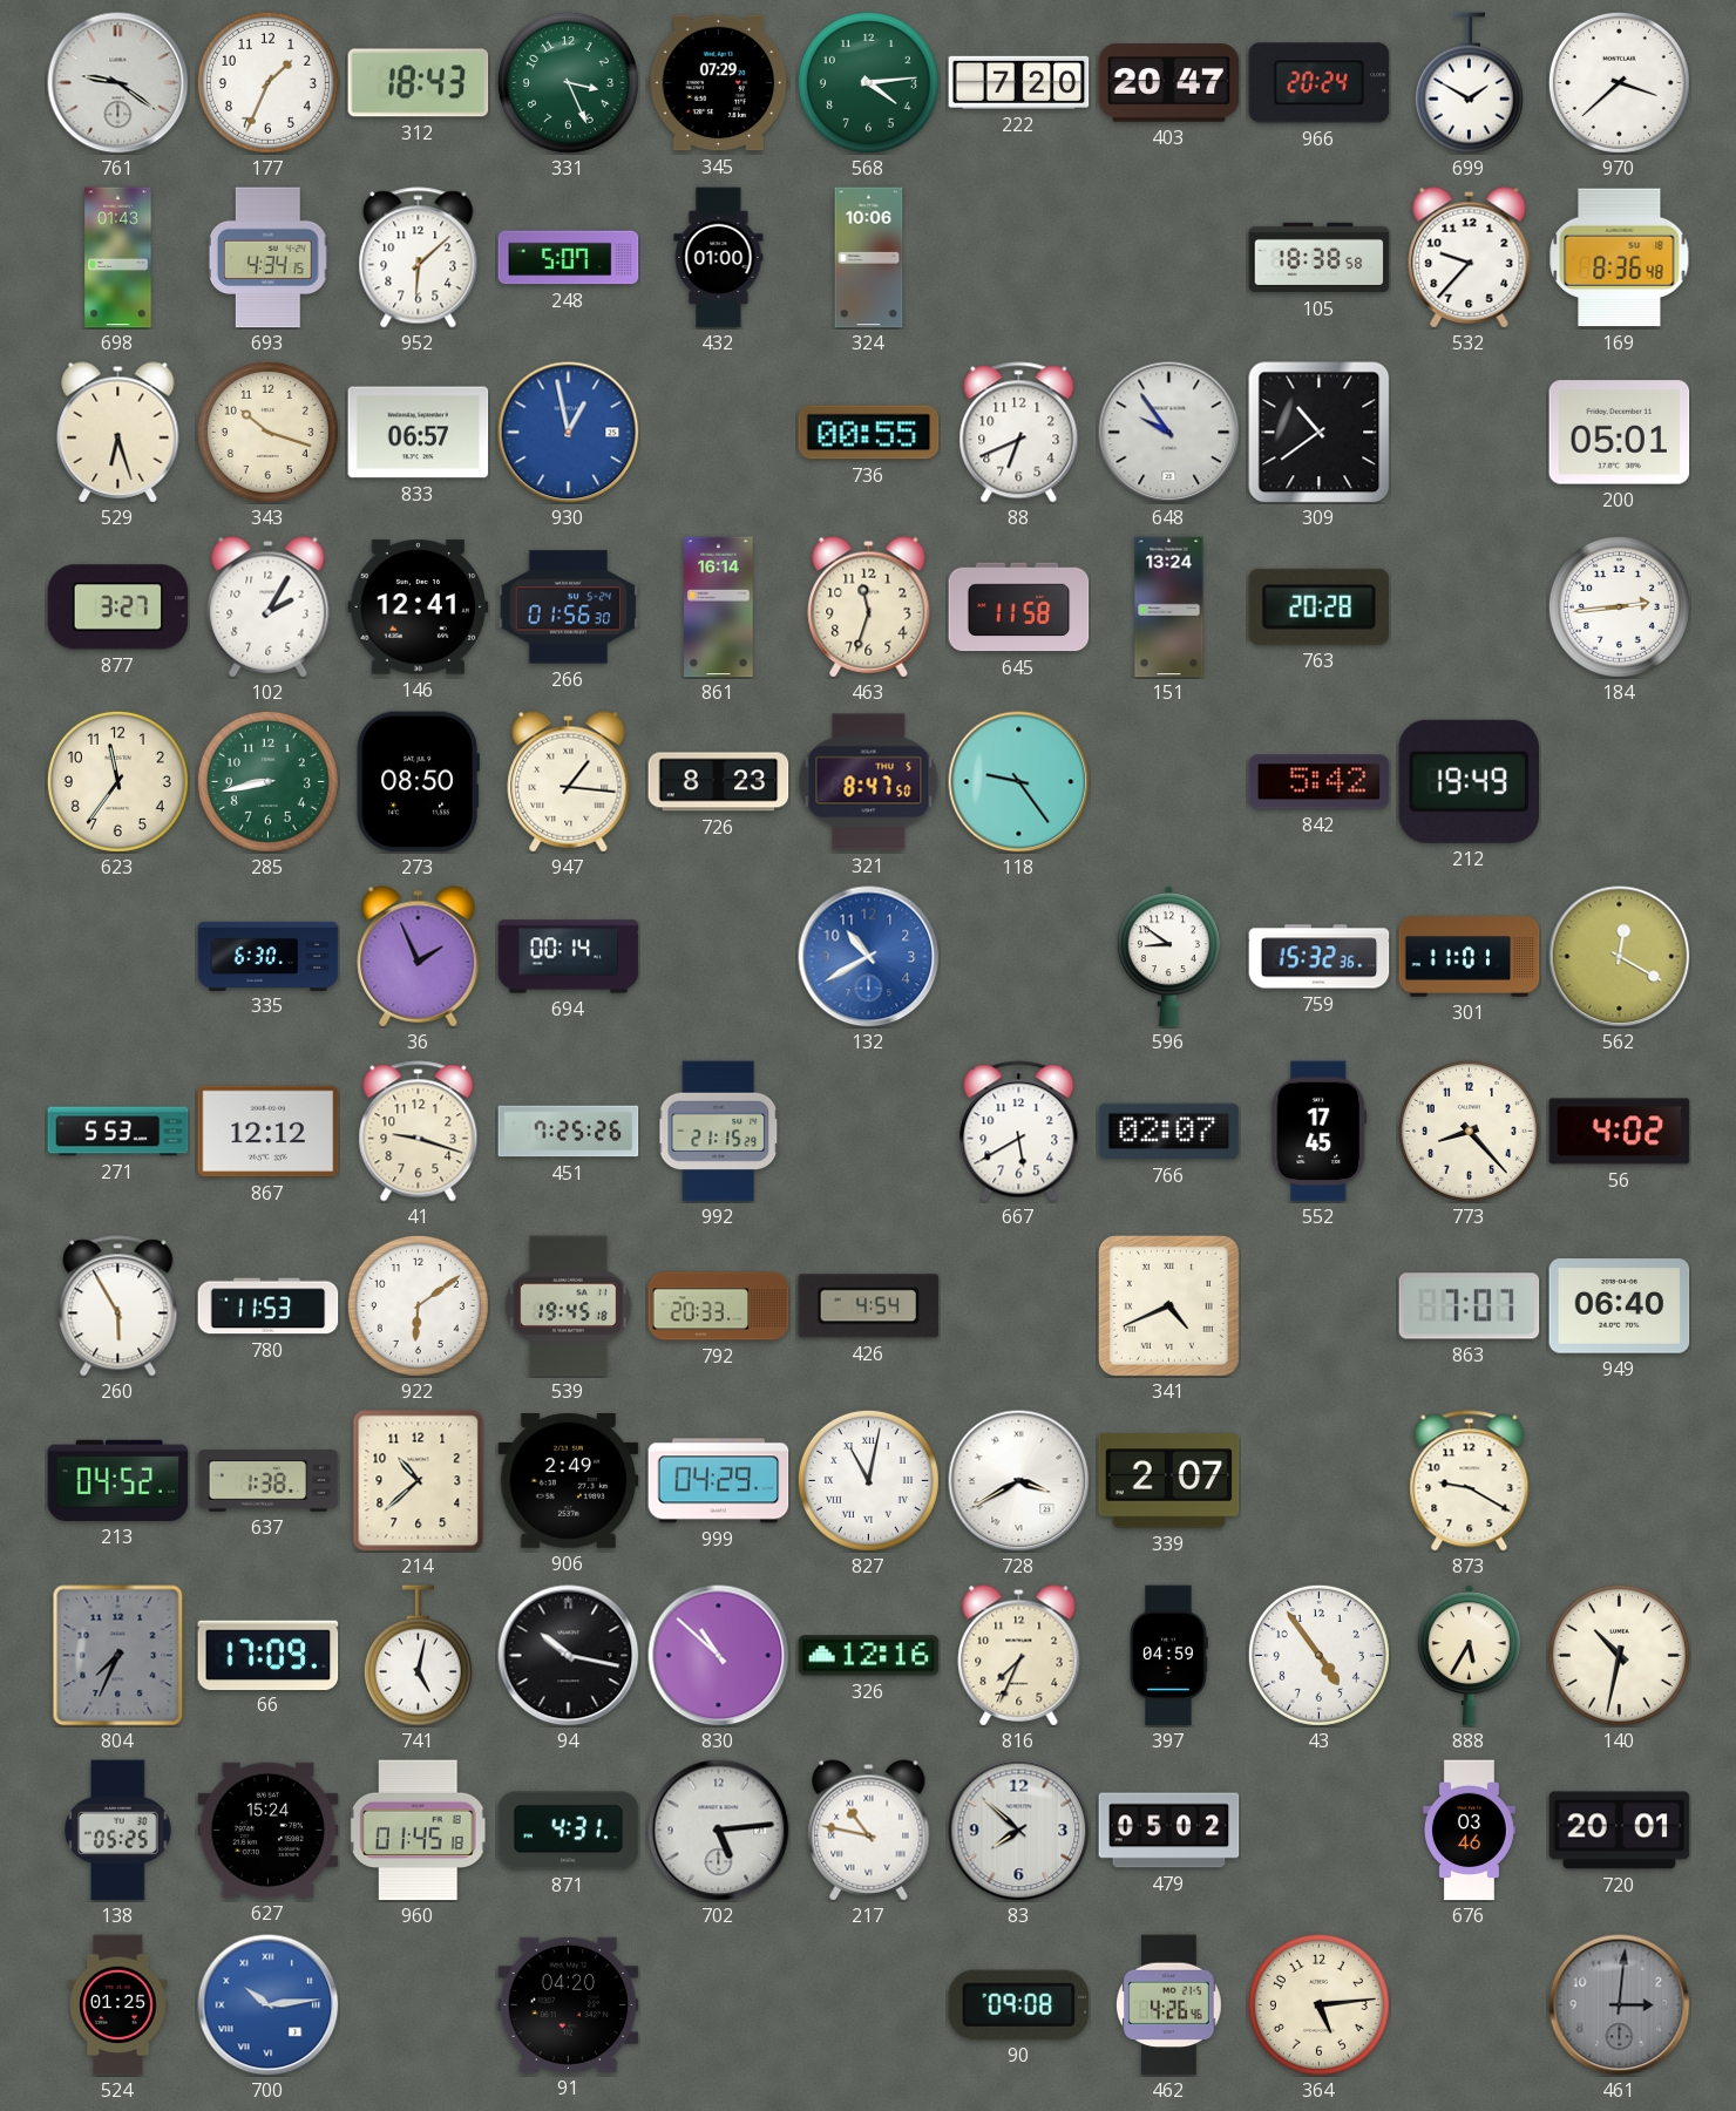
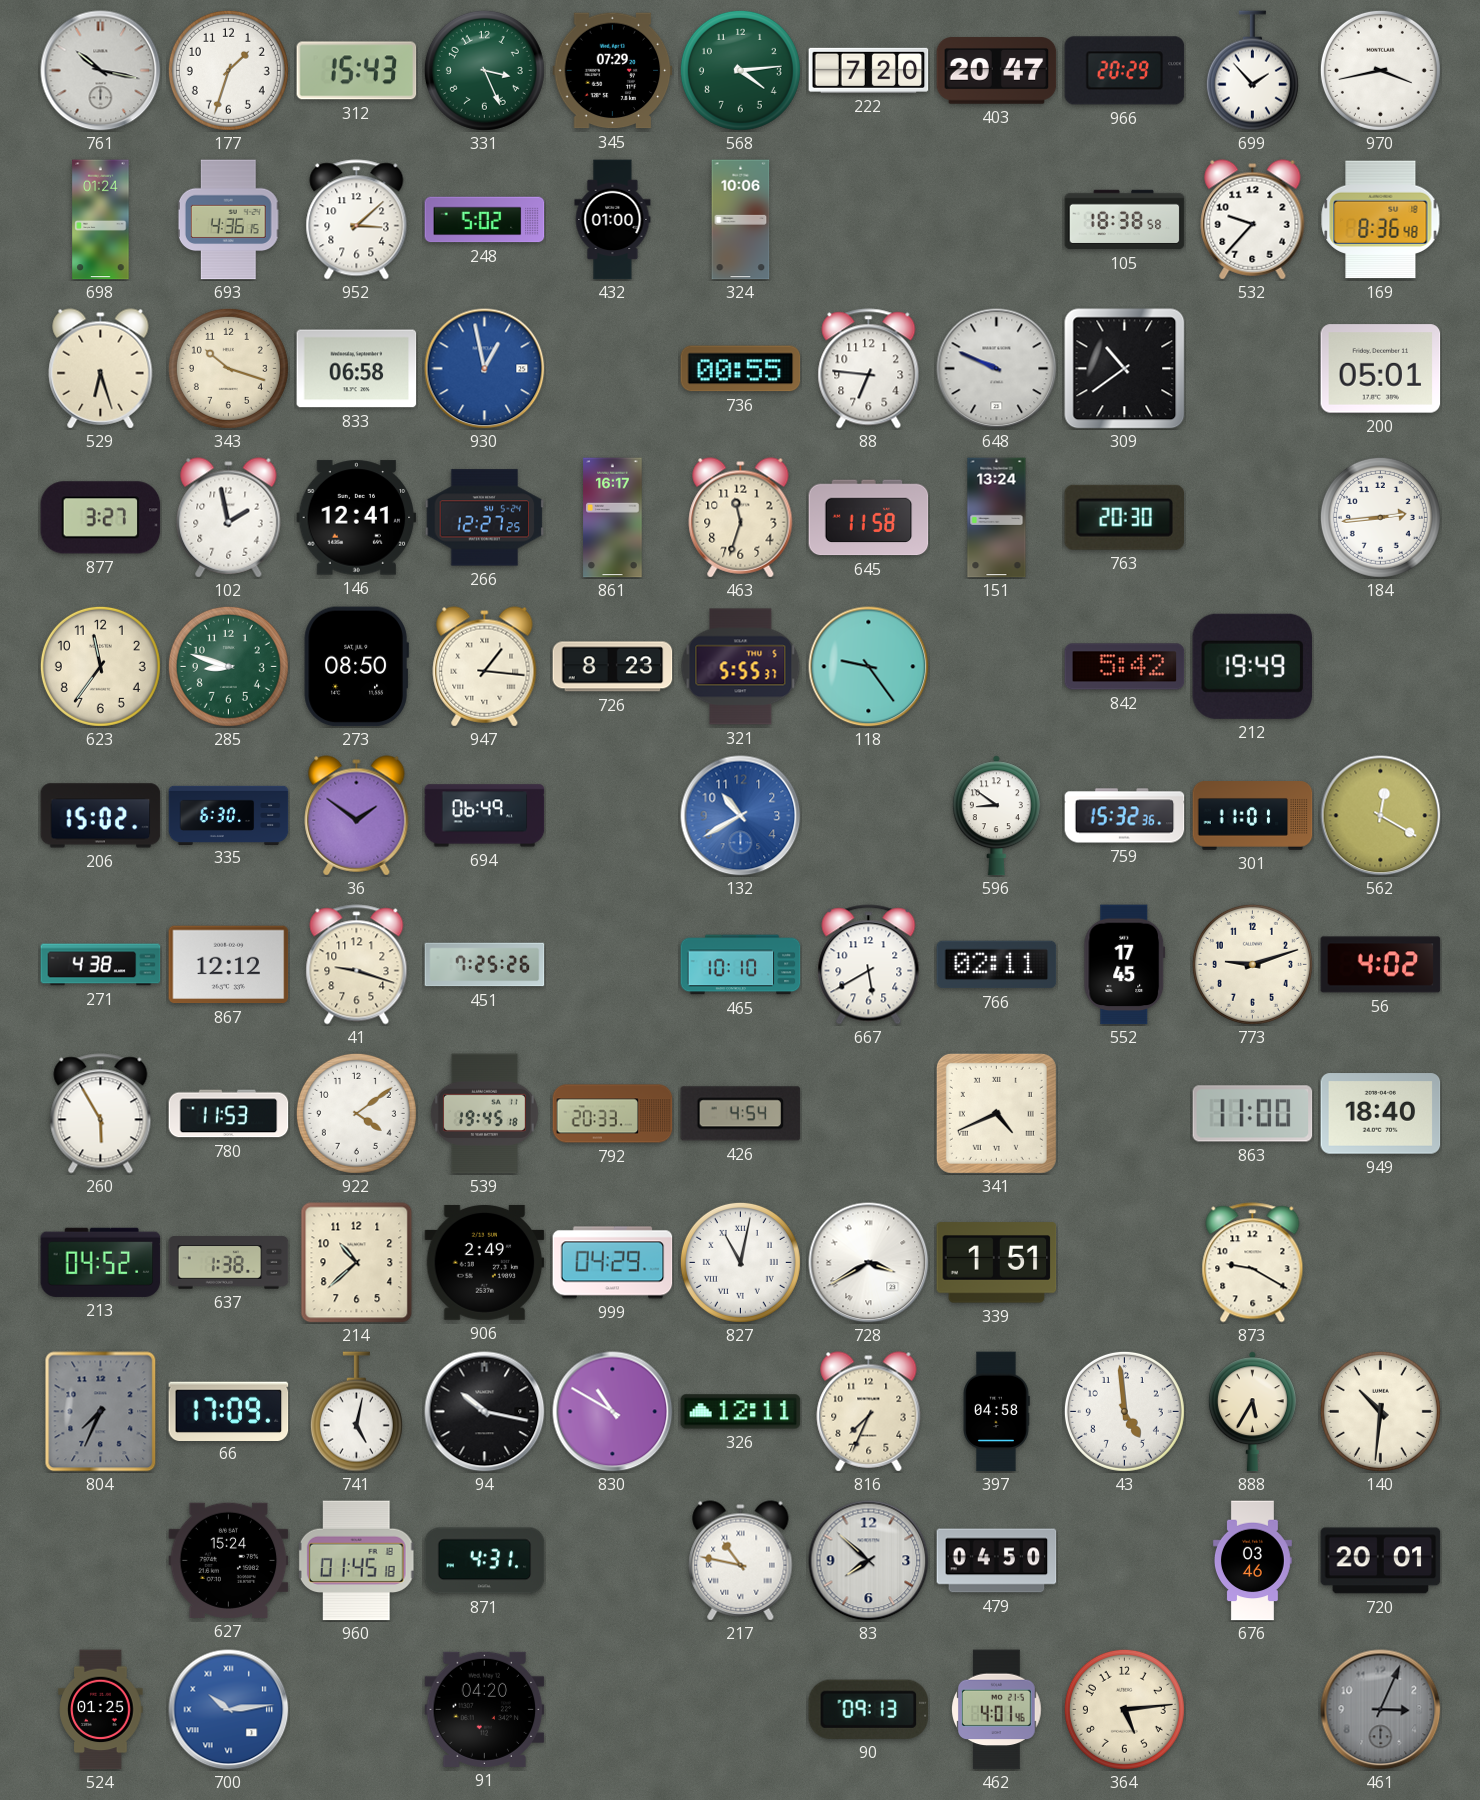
761: 9:21 -> 10:17
177: 1:34 -> 1:33
312: 18:43 -> 15:43
966: 20:24 -> 20:29
699: 1:50 -> 1:53
970: 3:38 -> 3:43
698: 01:43 -> 01:24
693: 4:34 -> 4:36
952: 6:08 -> 3:08
248: 5:07 -> 5:02
833: 06:57 -> 06:58
88: 6:41 -> 6:46
648: 9:54 -> 9:49
102: 2:05 -> 1:58
266: 01:56 -> 12:27
861: 16:14 -> 16:17
763: 20:28 -> 20:30
285: 8:43 -> 8:48
321: 8:47 -> 5:55
206: none -> 15:02
36: 1:56 -> 1:51
694: 00:14 -> 06:49
271: 5:53 -> 4:38
992: 21:15 -> none
465: none -> 10:10
766: 02:07 -> 02:11
773: 8:23 -> 9:12
922: 6:09 -> 4:09
863: 7:07 -> 11:00
949: 06:40 -> 18:40
339: 2:07 -> 1:51
830: 10:52 -> 10:50
326: 12:16 -> 12:11
397: 04:59 -> 04:58
43: 4:54 -> 4:59
140: 10:32 -> 10:31
138: 05:25 -> none
702: 5:14 -> none
479: 05:02 -> 04:50
90: 09:08 -> 09:13
462: 4:26 -> 4:01
461: 3:01 -> 3:04
